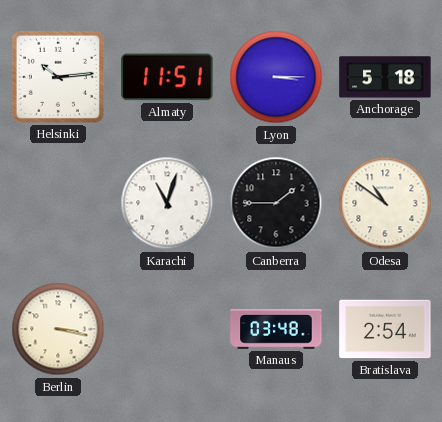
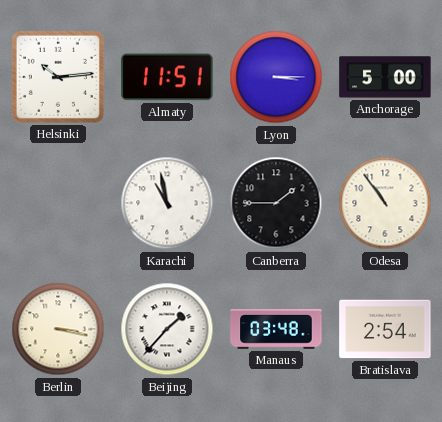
Anchorage: 5:18 -> 5:00
Karachi: 11:03 -> 10:58
Odesa: 10:51 -> 10:54
Beijing: none -> 1:37
